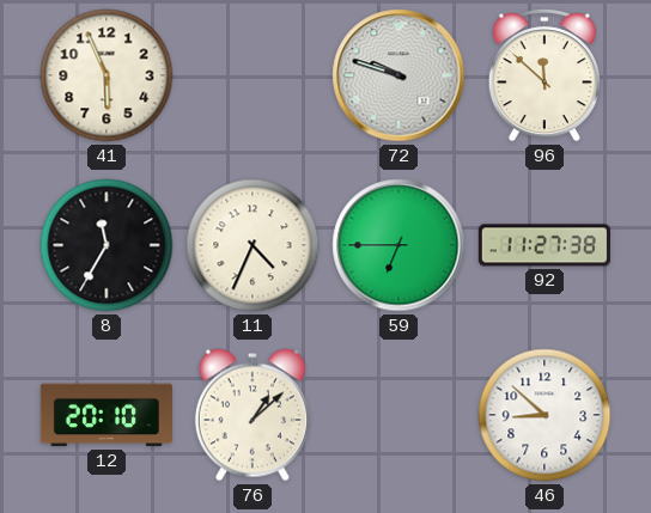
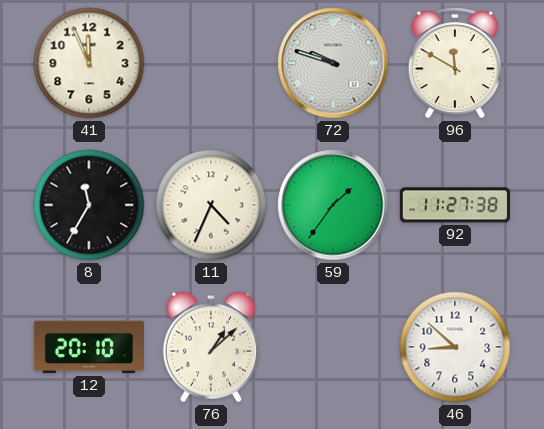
41: 5:56 -> 11:56
96: 11:52 -> 11:50
59: 6:45 -> 1:36
